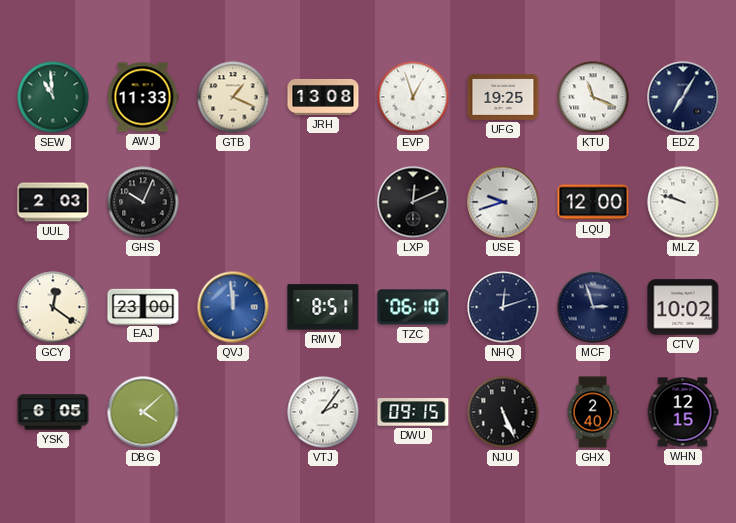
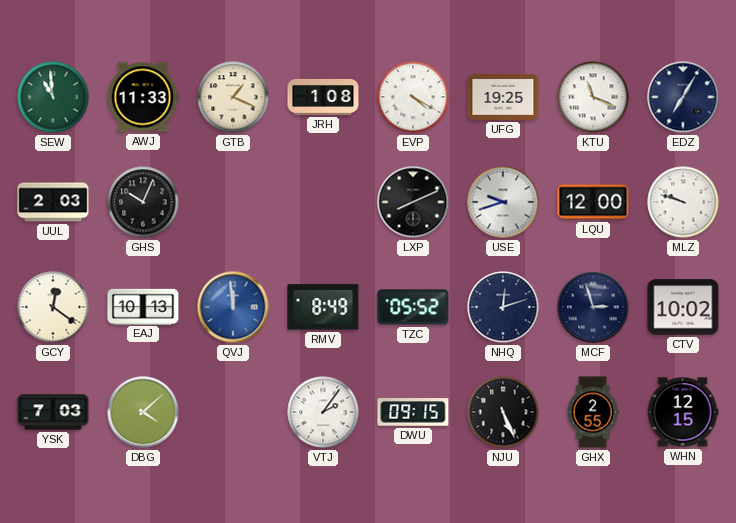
JRH: 13:08 -> 1:08
EVP: 12:57 -> 4:20
LXP: 12:11 -> 8:11
EAJ: 23:00 -> 10:13
RMV: 8:51 -> 8:49
TZC: 06:10 -> 05:52
YSK: 6:05 -> 7:03
GHX: 2:40 -> 2:55
